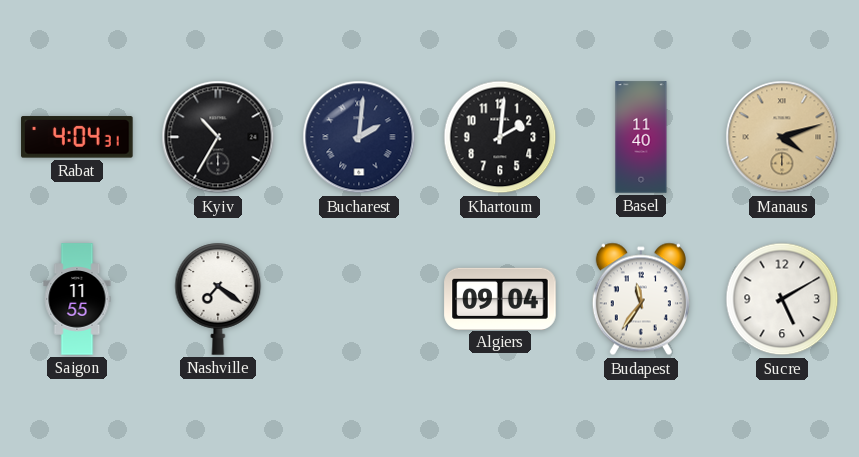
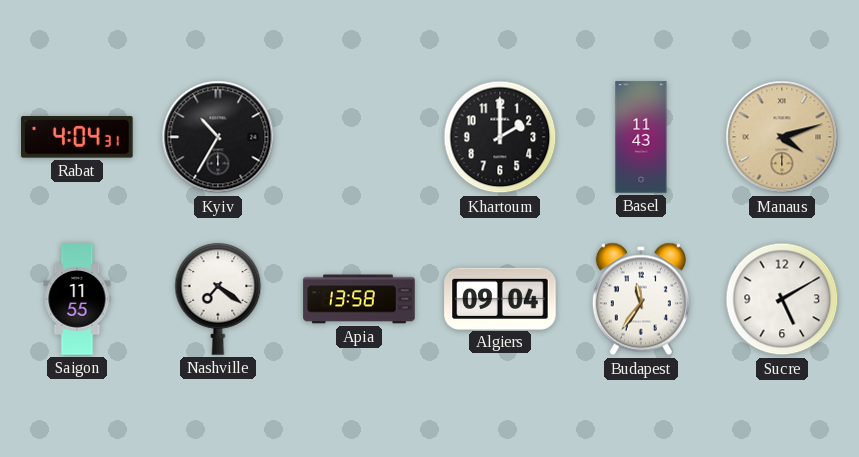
Bucharest: 2:01 -> none
Khartoum: 2:01 -> 2:00
Basel: 11:40 -> 11:43
Apia: none -> 13:58
